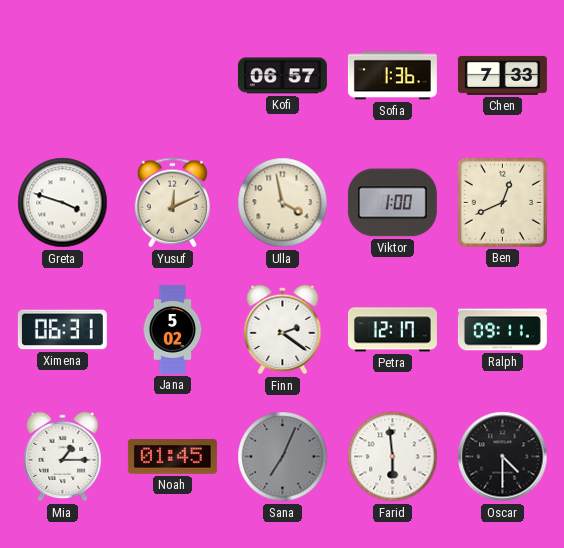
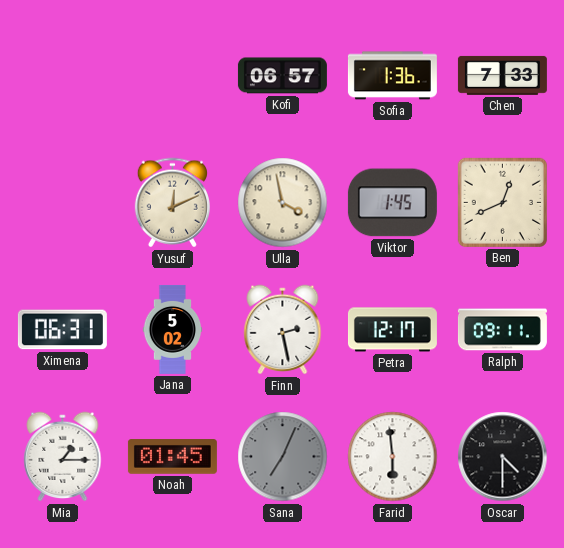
Greta: 3:48 -> none
Viktor: 1:00 -> 1:45
Finn: 2:21 -> 2:28
